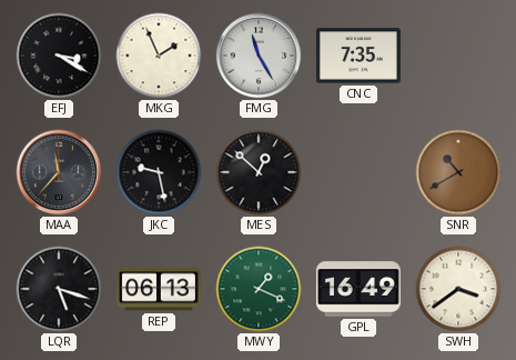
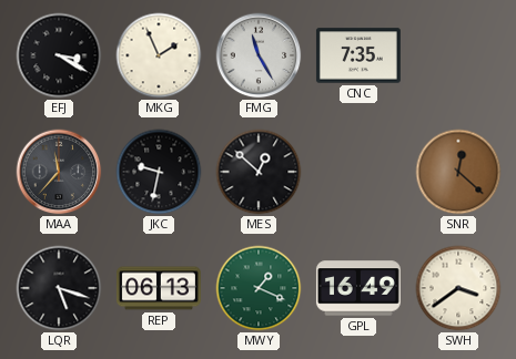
JKC: 9:28 -> 9:32
SNR: 10:40 -> 12:22
